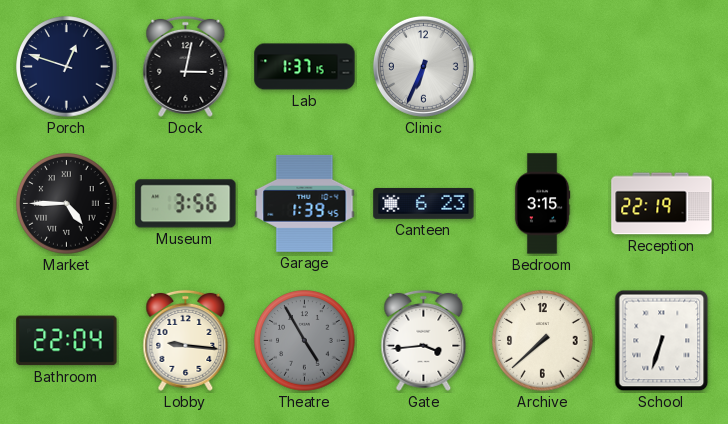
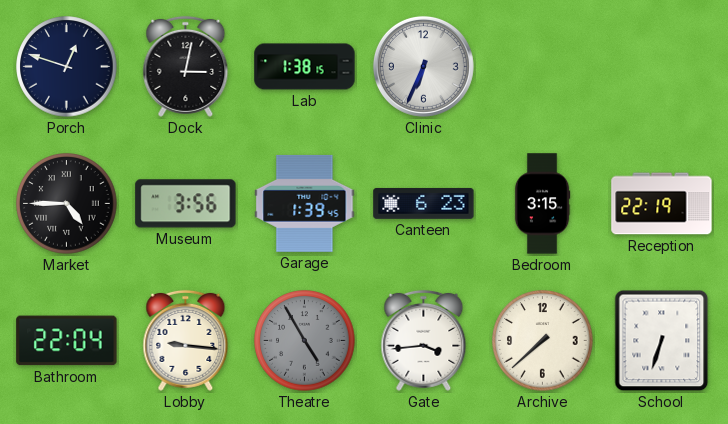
Lab: 1:37 -> 1:38
